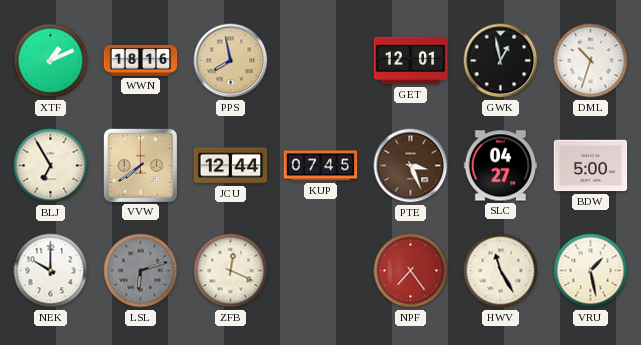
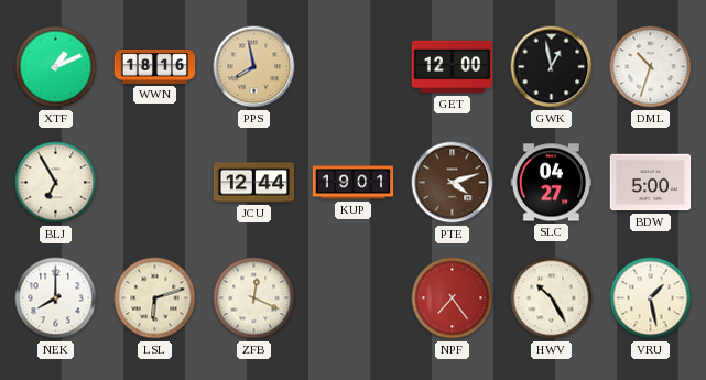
GET: 12:01 -> 12:00
VVW: 7:39 -> none
KUP: 07:45 -> 19:01
PTE: 3:26 -> 4:12
NEK: 10:00 -> 8:00
LSL dial: grey -> cream
HWV: 11:25 -> 10:25
